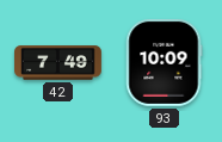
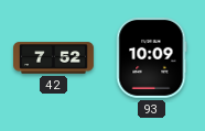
42: 7:49 -> 7:52
